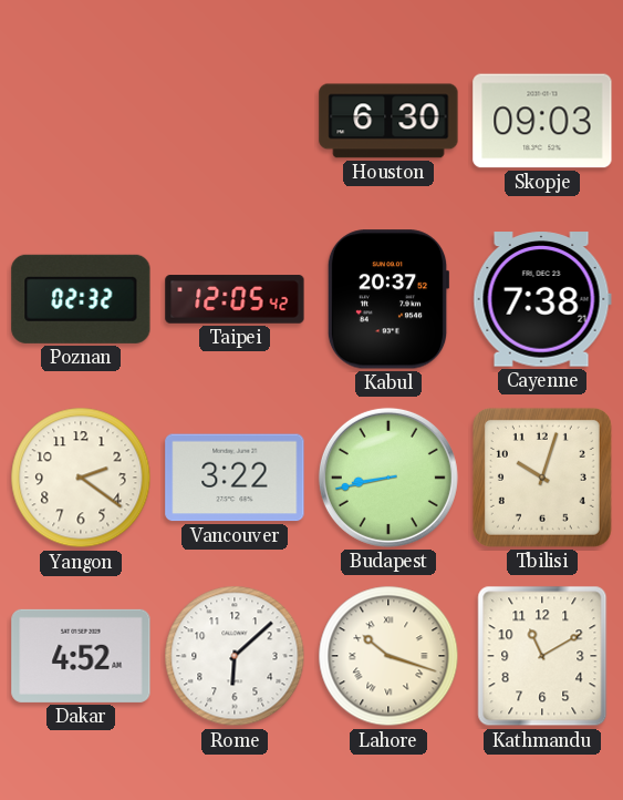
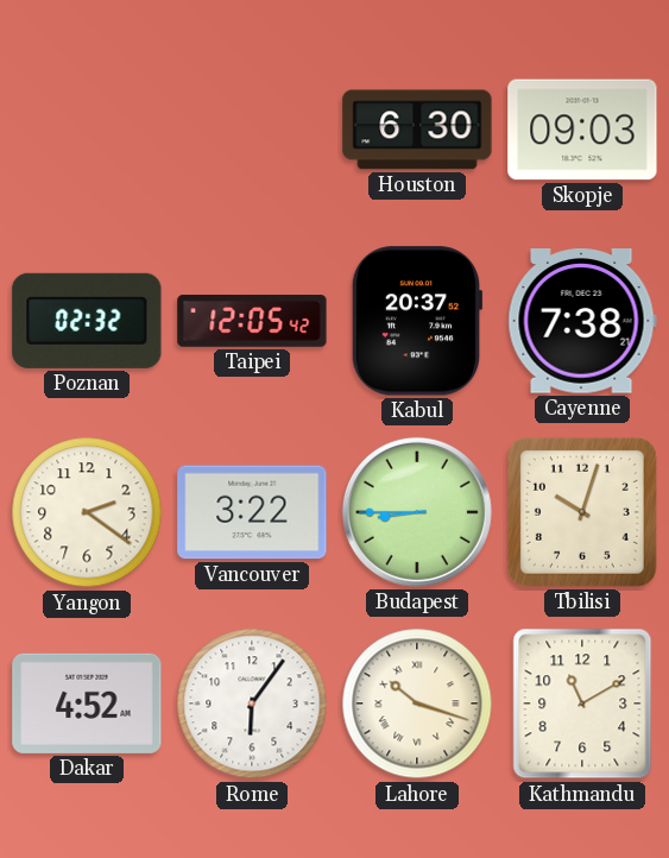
Budapest: 8:43 -> 8:45
Rome: 6:08 -> 6:06
